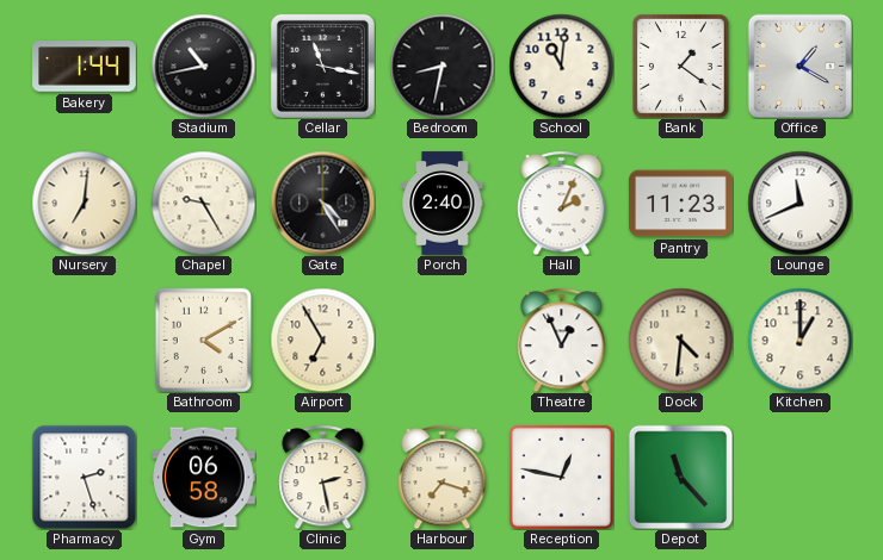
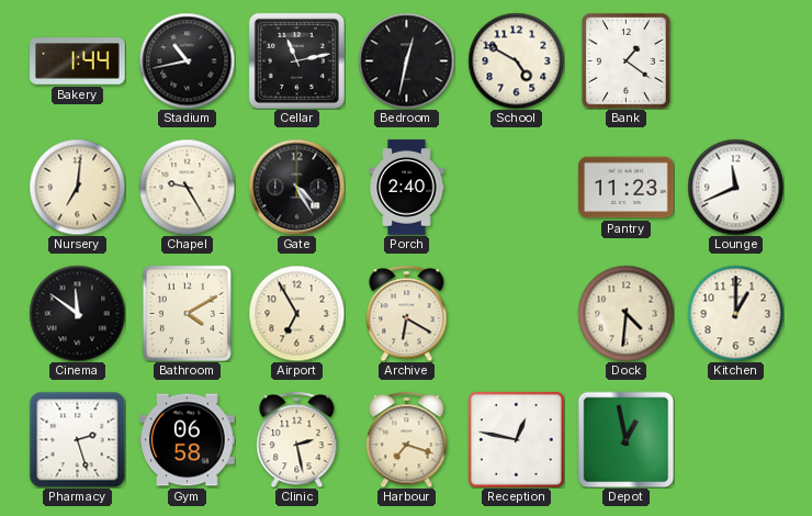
Cellar: 11:17 -> 11:13
Bedroom: 8:32 -> 12:32
School: 11:01 -> 4:50
Office: 1:20 -> none
Hall: 2:04 -> none
Cinema: none -> 11:51
Archive: none -> 6:20
Theatre: 12:56 -> none
Depot: 11:23 -> 12:58
